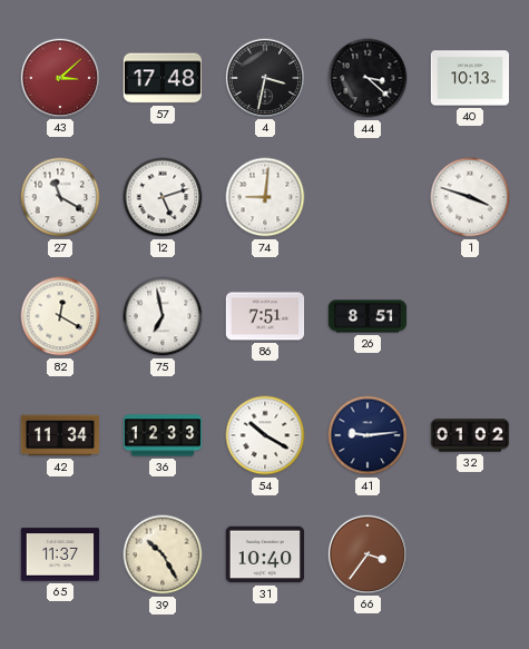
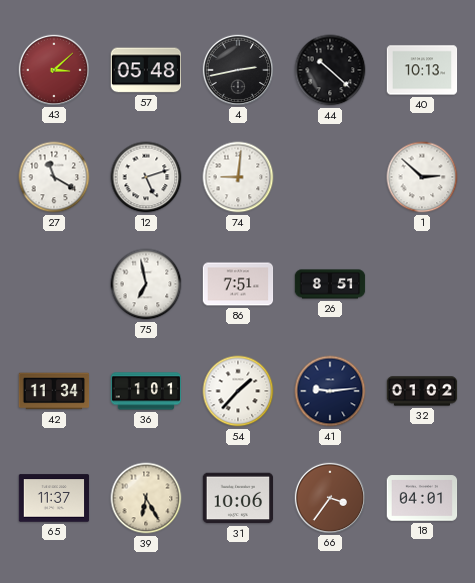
57: 17:48 -> 05:48
4: 3:32 -> 2:43
44: 3:22 -> 10:22
1: 3:48 -> 2:52
82: 12:20 -> none
36: 12:33 -> 1:01
54: 10:20 -> 1:37
39: 10:25 -> 6:25
31: 10:40 -> 10:06
18: none -> 04:01
